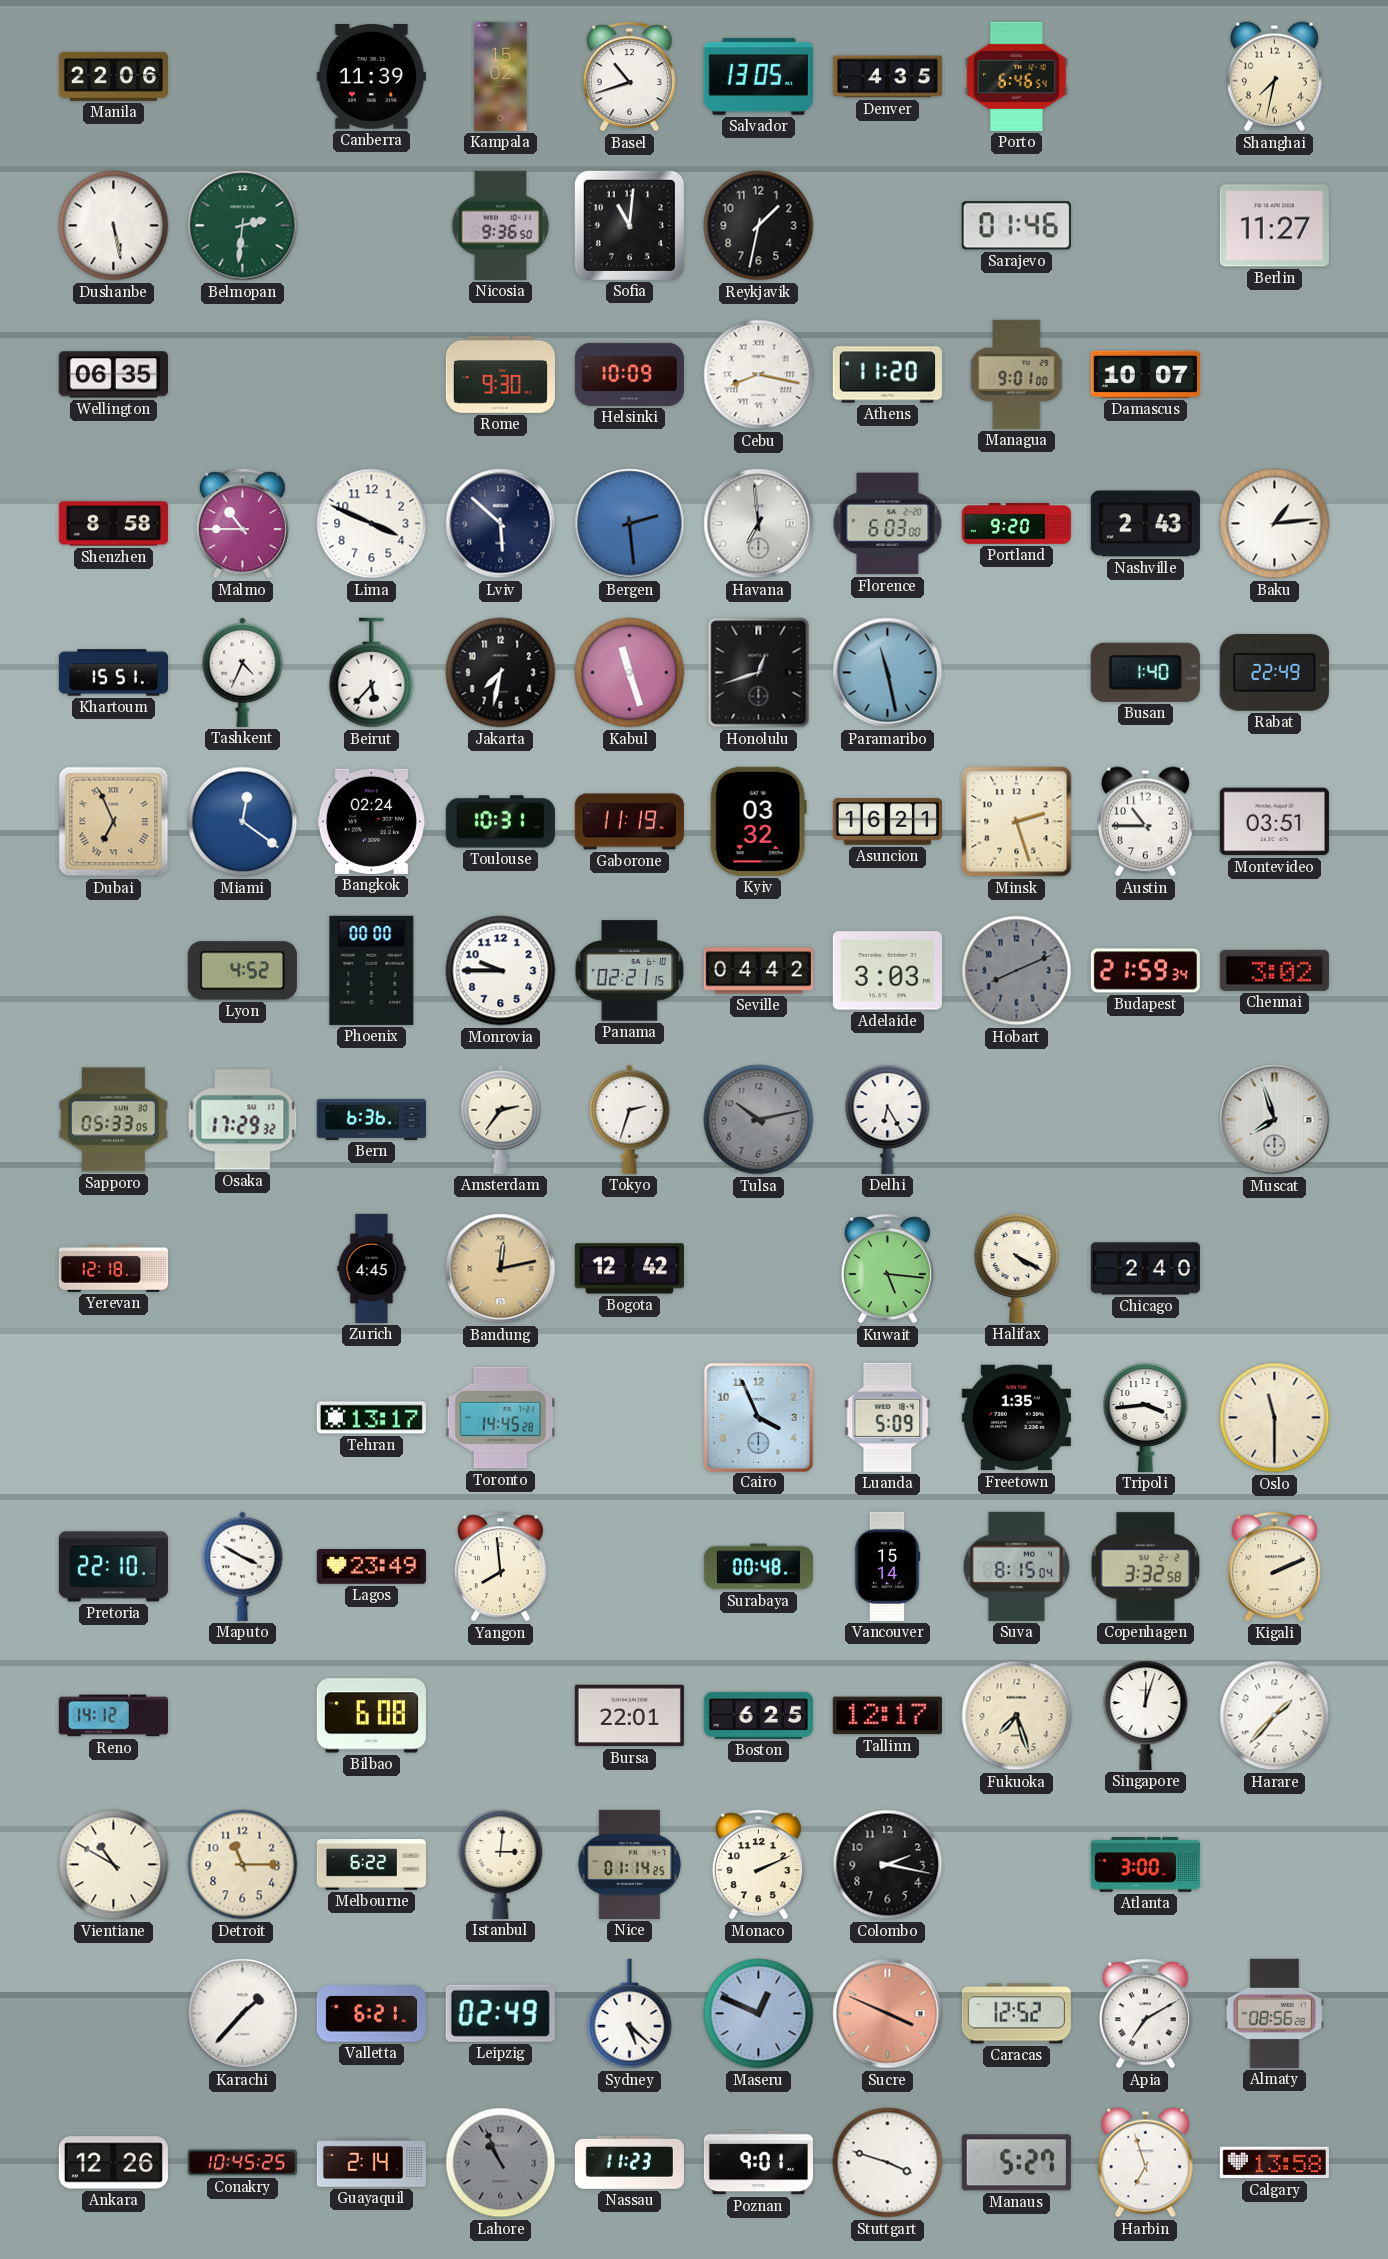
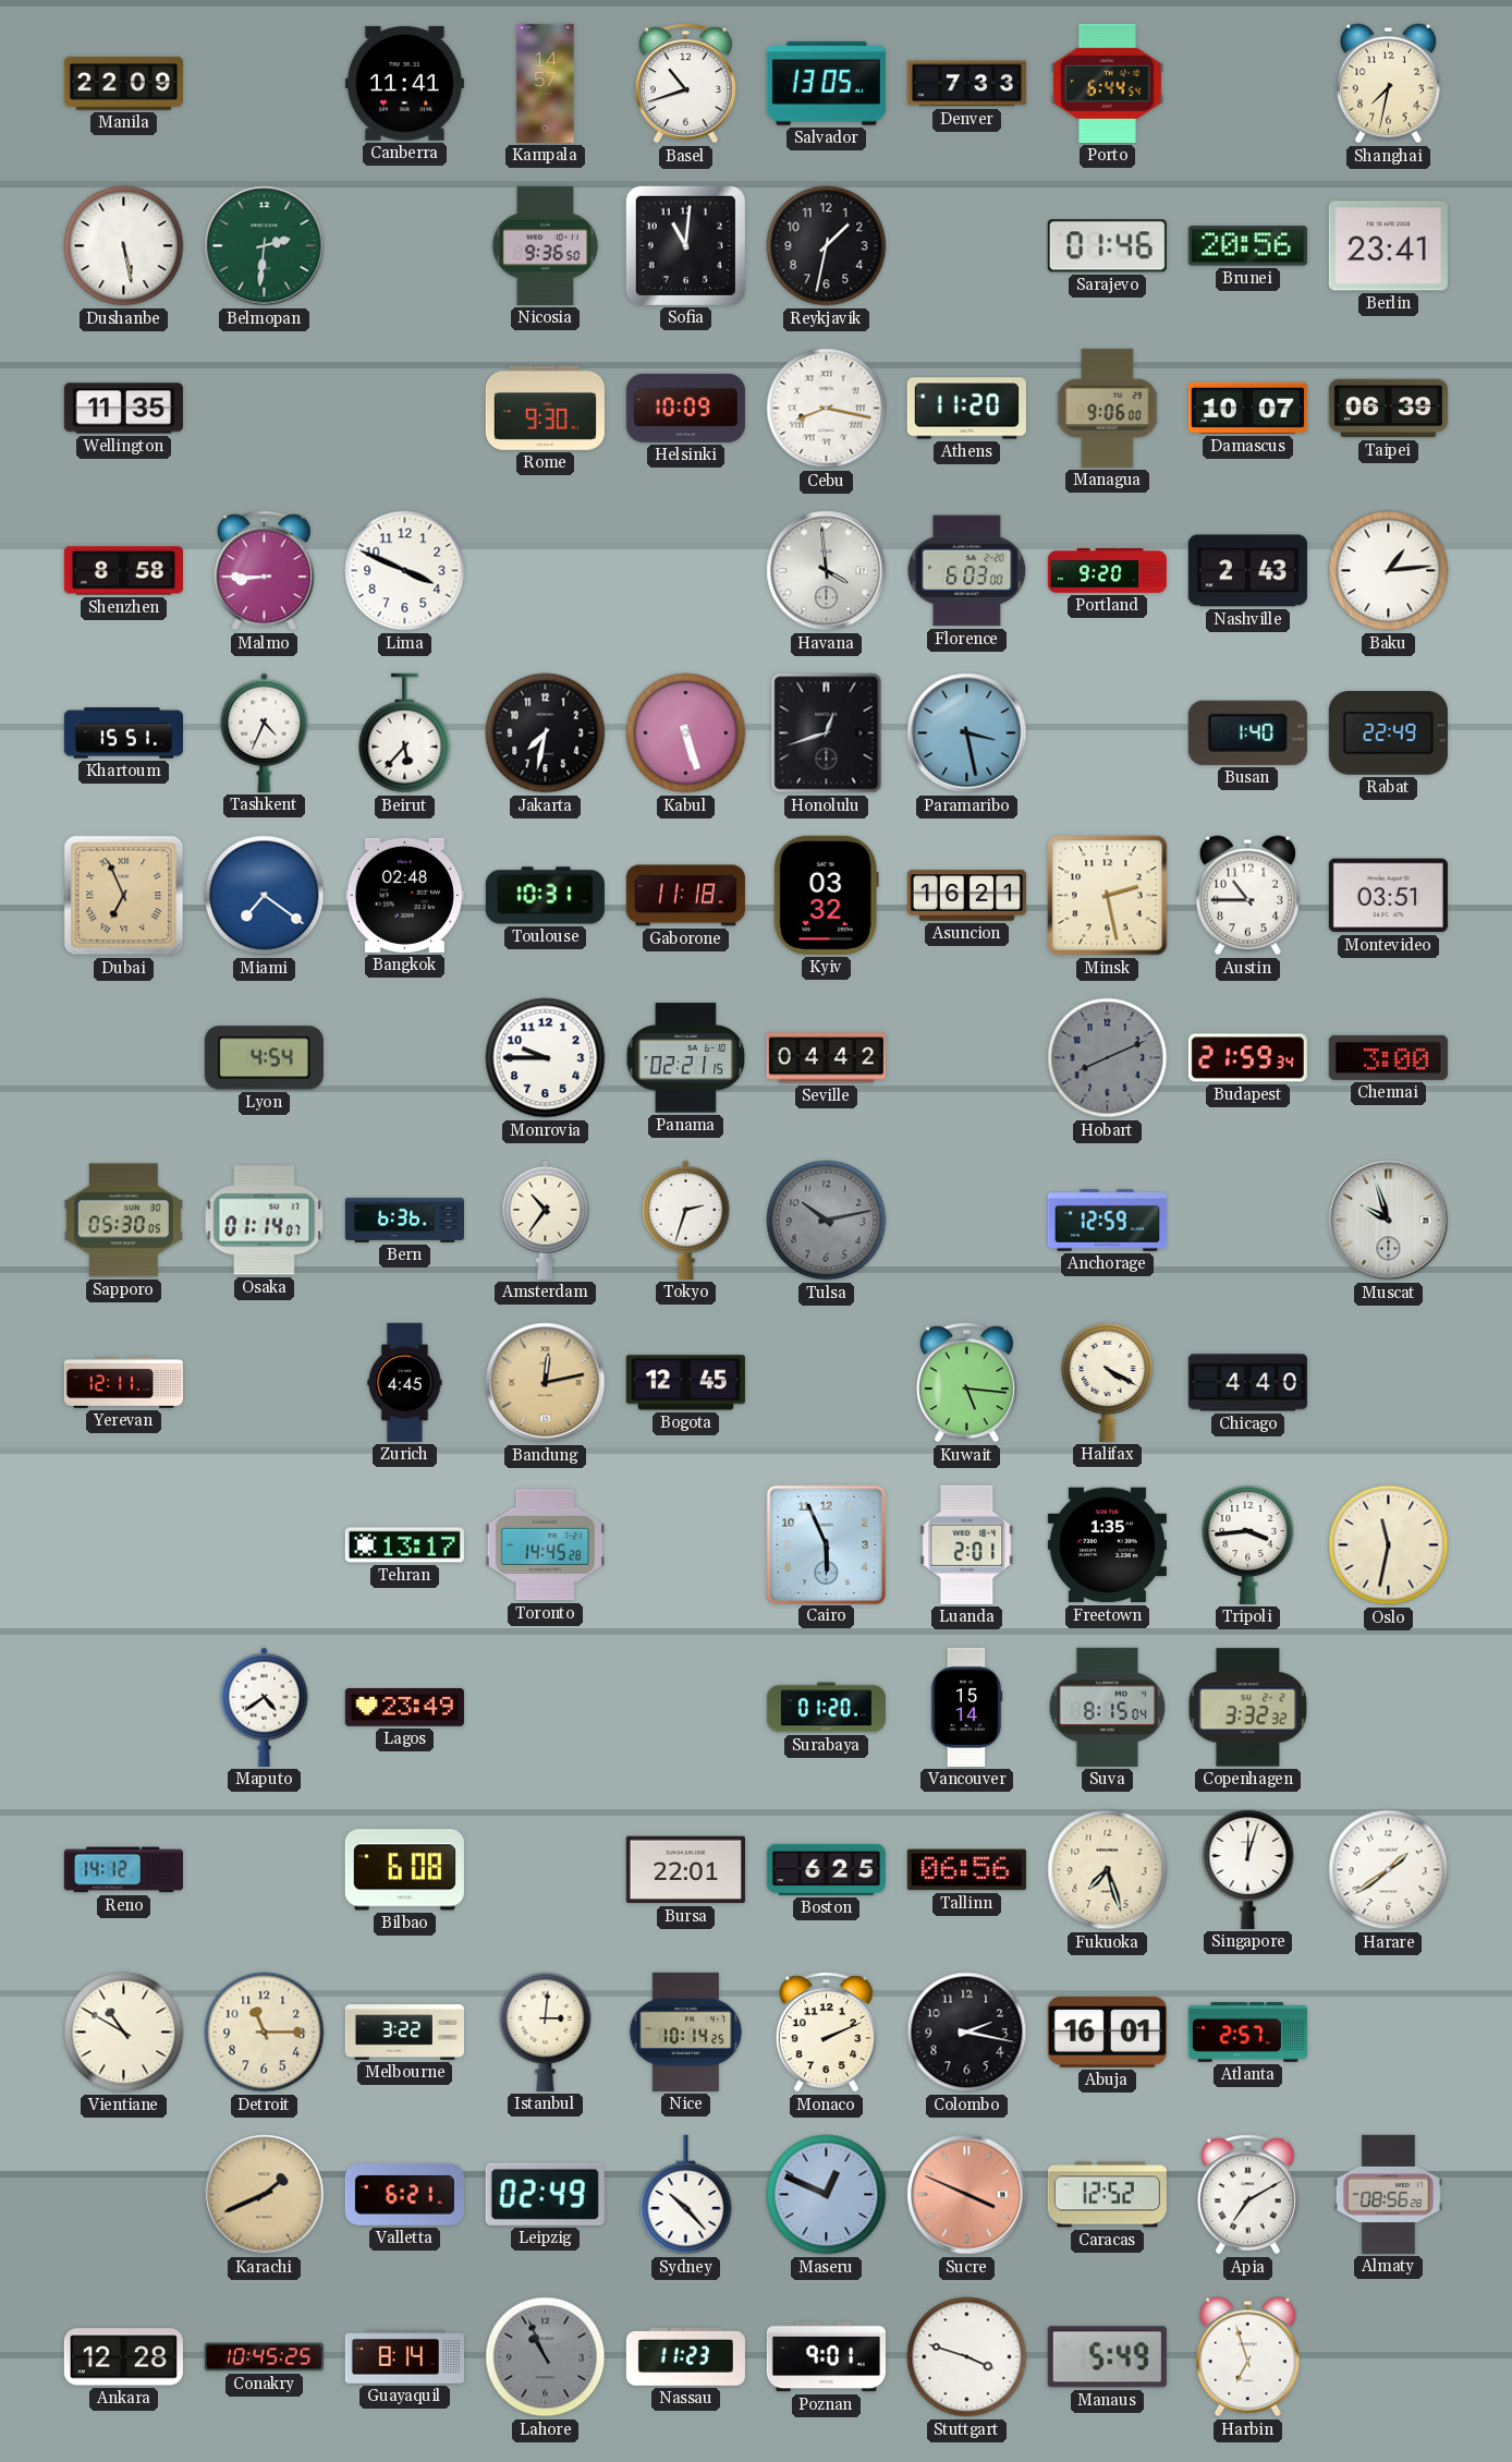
Manila: 22:06 -> 22:09
Canberra: 11:39 -> 11:41
Kampala: 15:02 -> 14:57
Denver: 4:35 -> 7:33
Porto: 6:46 -> 6:44
Brunei: none -> 20:56
Berlin: 11:27 -> 23:41
Wellington: 06:35 -> 11:35
Managua: 9:01 -> 9:06
Taipei: none -> 06:39
Malmo: 10:45 -> 8:45
Lviv: 5:52 -> none
Bergen: 2:29 -> none
Havana: 6:59 -> 3:59
Kabul: 11:27 -> 5:27
Paramaribo: 11:28 -> 3:28
Miami: 12:21 -> 7:21
Bangkok: 02:24 -> 02:48
Gaborone: 11:19 -> 11:18
Minsk: 2:27 -> 2:28
Lyon: 4:52 -> 4:54
Phoenix: 00:00 -> none
Adelaide: 3:03 -> none
Chennai: 3:02 -> 3:00
Sapporo: 05:33 -> 05:30
Osaka: 17:29 -> 01:14
Amsterdam: 2:36 -> 10:36
Delhi: 6:25 -> none
Anchorage: none -> 12:59
Muscat: 7:57 -> 9:57
Yerevan: 12:18 -> 12:11
Bogota: 12:42 -> 12:45
Chicago: 2:40 -> 4:40
Cairo: 3:56 -> 5:56
Luanda: 5:09 -> 2:01
Oslo: 11:30 -> 11:32
Pretoria: 22:10 -> none
Maputo: 3:50 -> 4:39
Yangon: 7:59 -> none
Surabaya: 00:48 -> 01:20
Copenhagen: 3:32:58 -> 3:32:32
Kigali: 2:11 -> none
Tallinn: 12:17 -> 06:56
Harare: 1:37 -> 1:39
Melbourne: 6:22 -> 3:22
Nice: 01:14 -> 10:14
Abuja: none -> 16:01
Atlanta: 3:00 -> 2:57
Karachi: 1:37 -> 1:41
Karachi dial: white -> champagne
Sydney: 5:22 -> 10:23
Ankara: 12:26 -> 12:28
Guayaquil: 2:14 -> 8:14
Manaus: 5:27 -> 5:49
Calgary: 13:58 -> none
